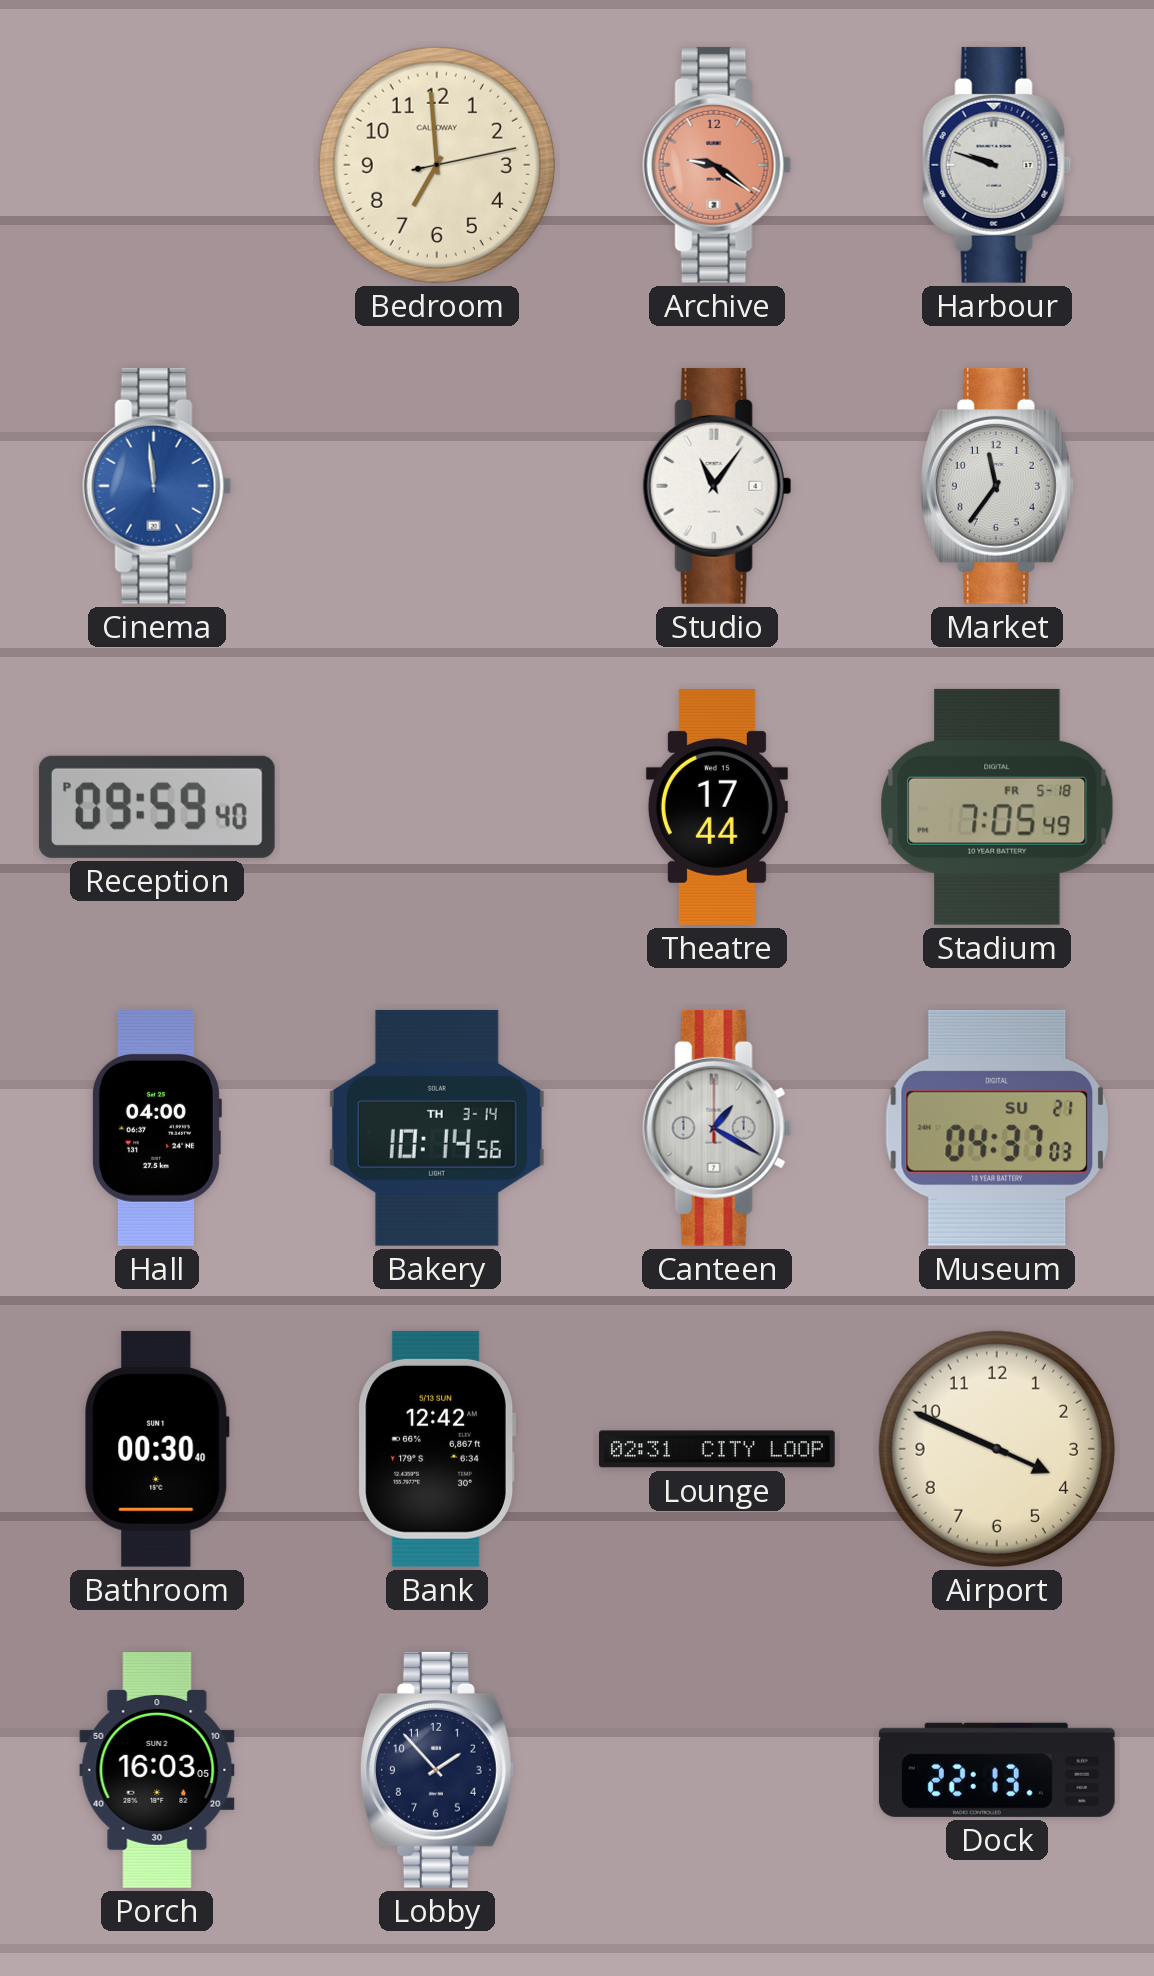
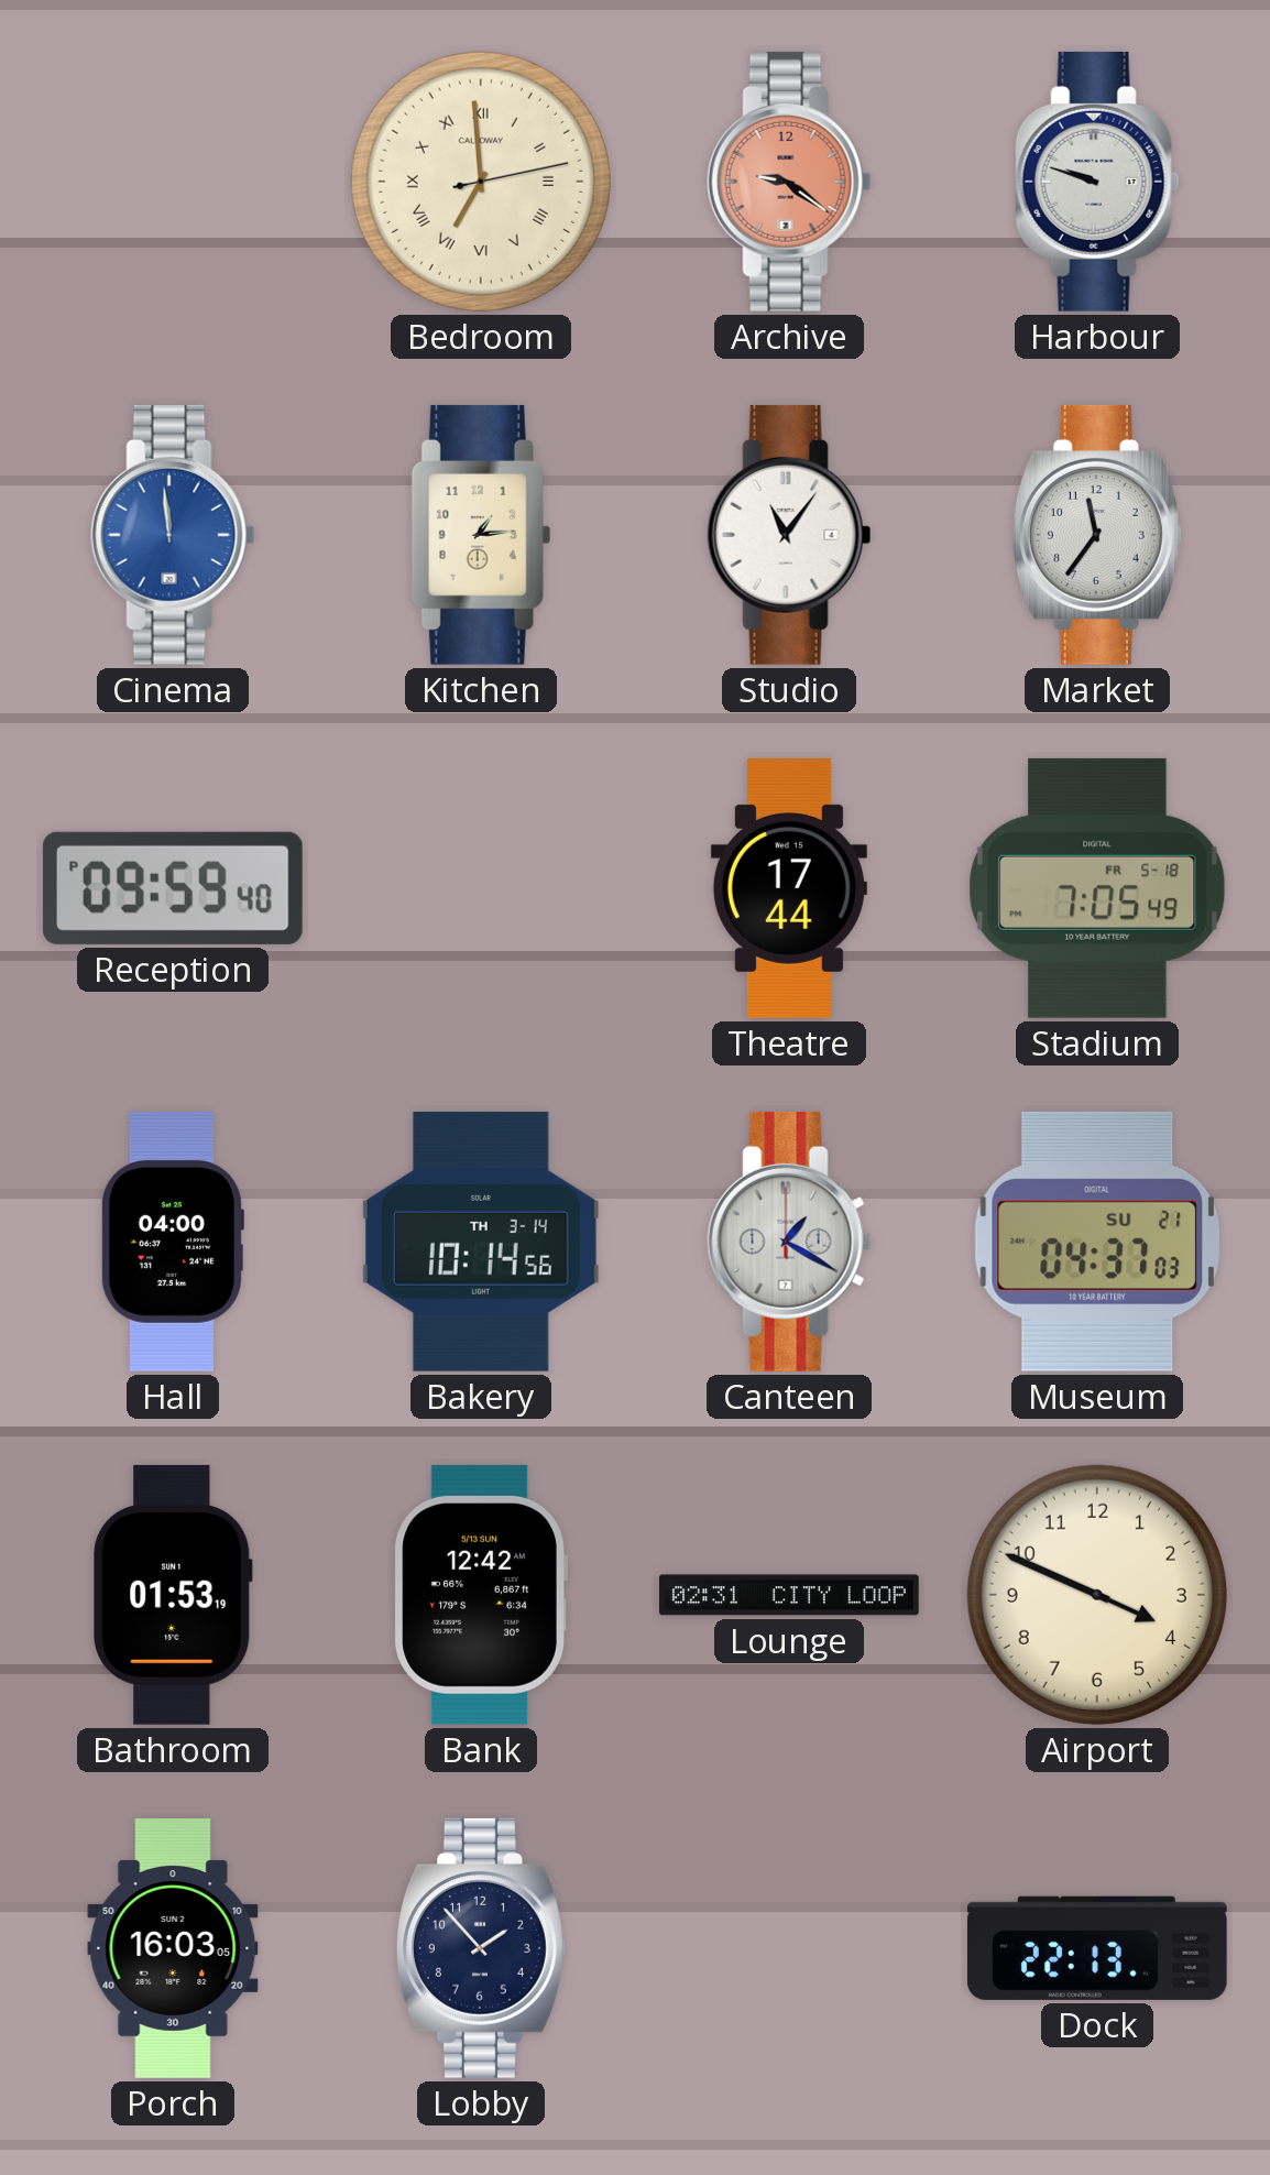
Bedroom numerals: Arabic -> Roman
Kitchen: none -> 1:14
Bathroom: 00:30 -> 01:53
